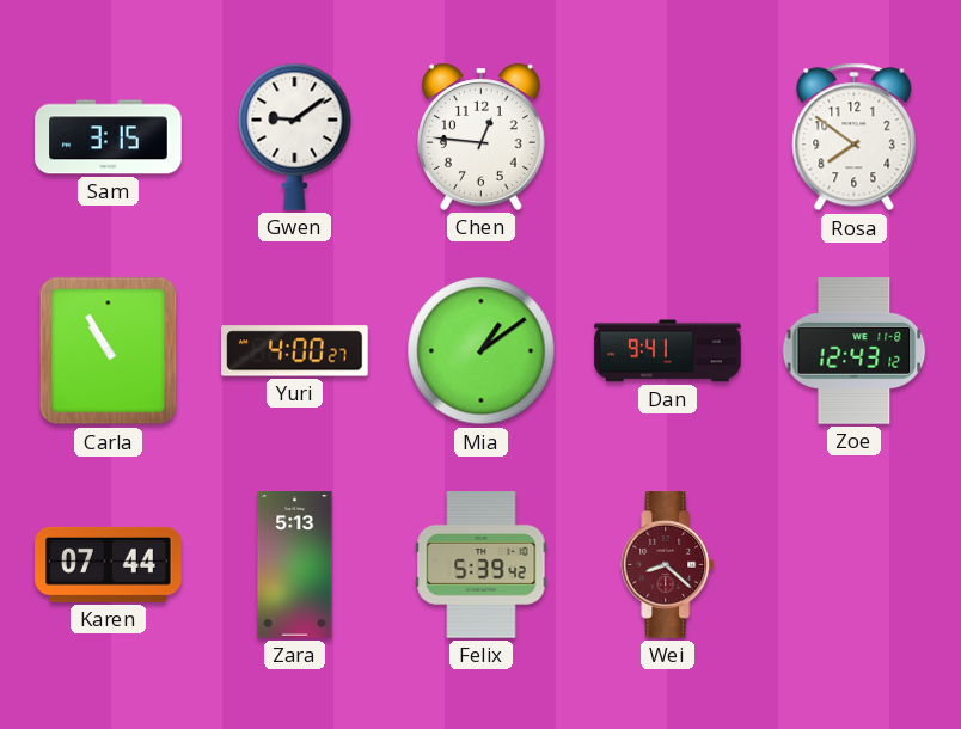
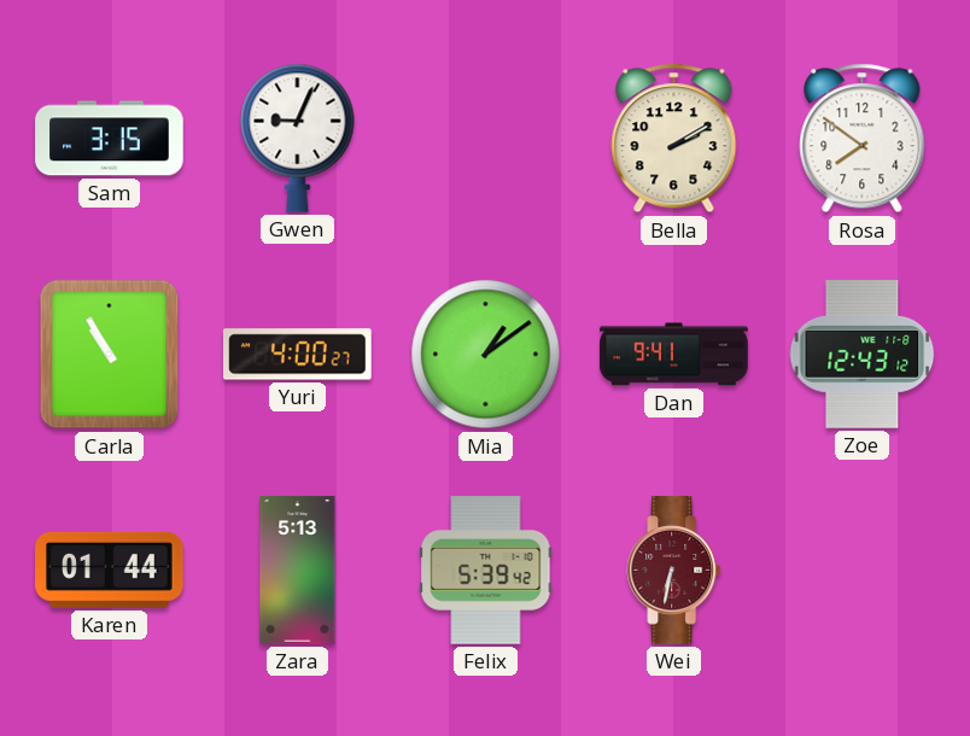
Gwen: 9:09 -> 9:04
Chen: 12:46 -> none
Bella: none -> 2:10
Karen: 07:44 -> 01:44
Wei: 8:22 -> 6:32
